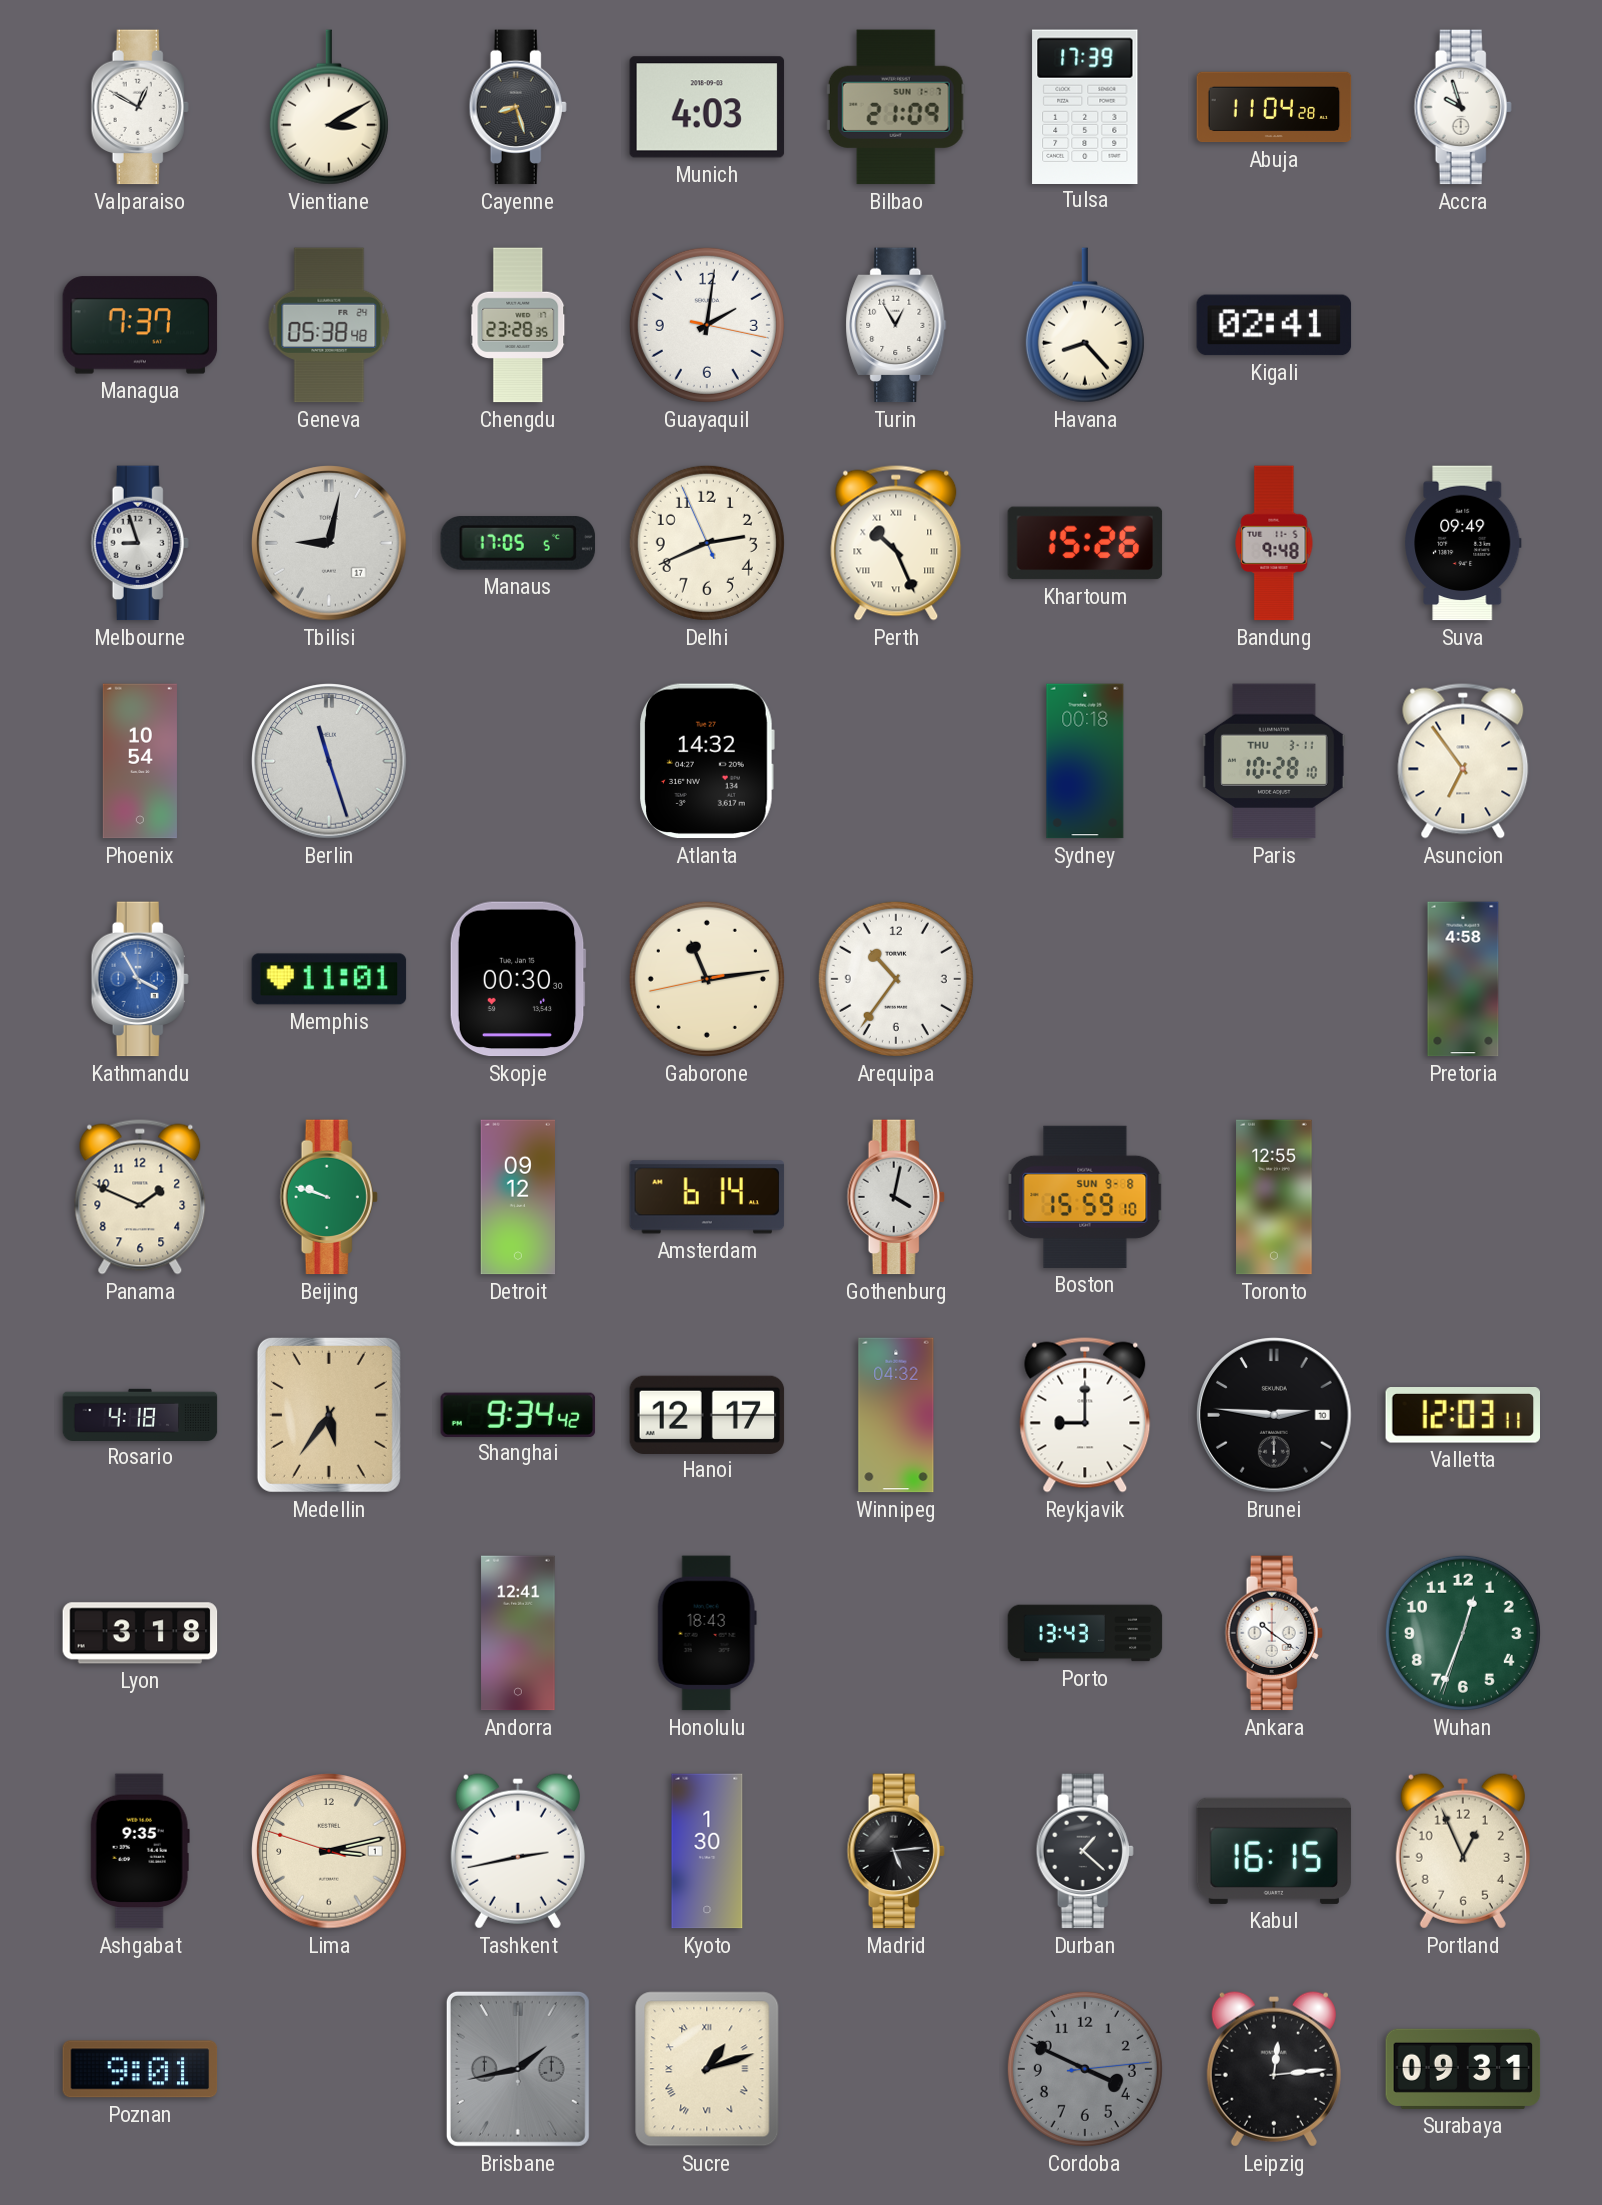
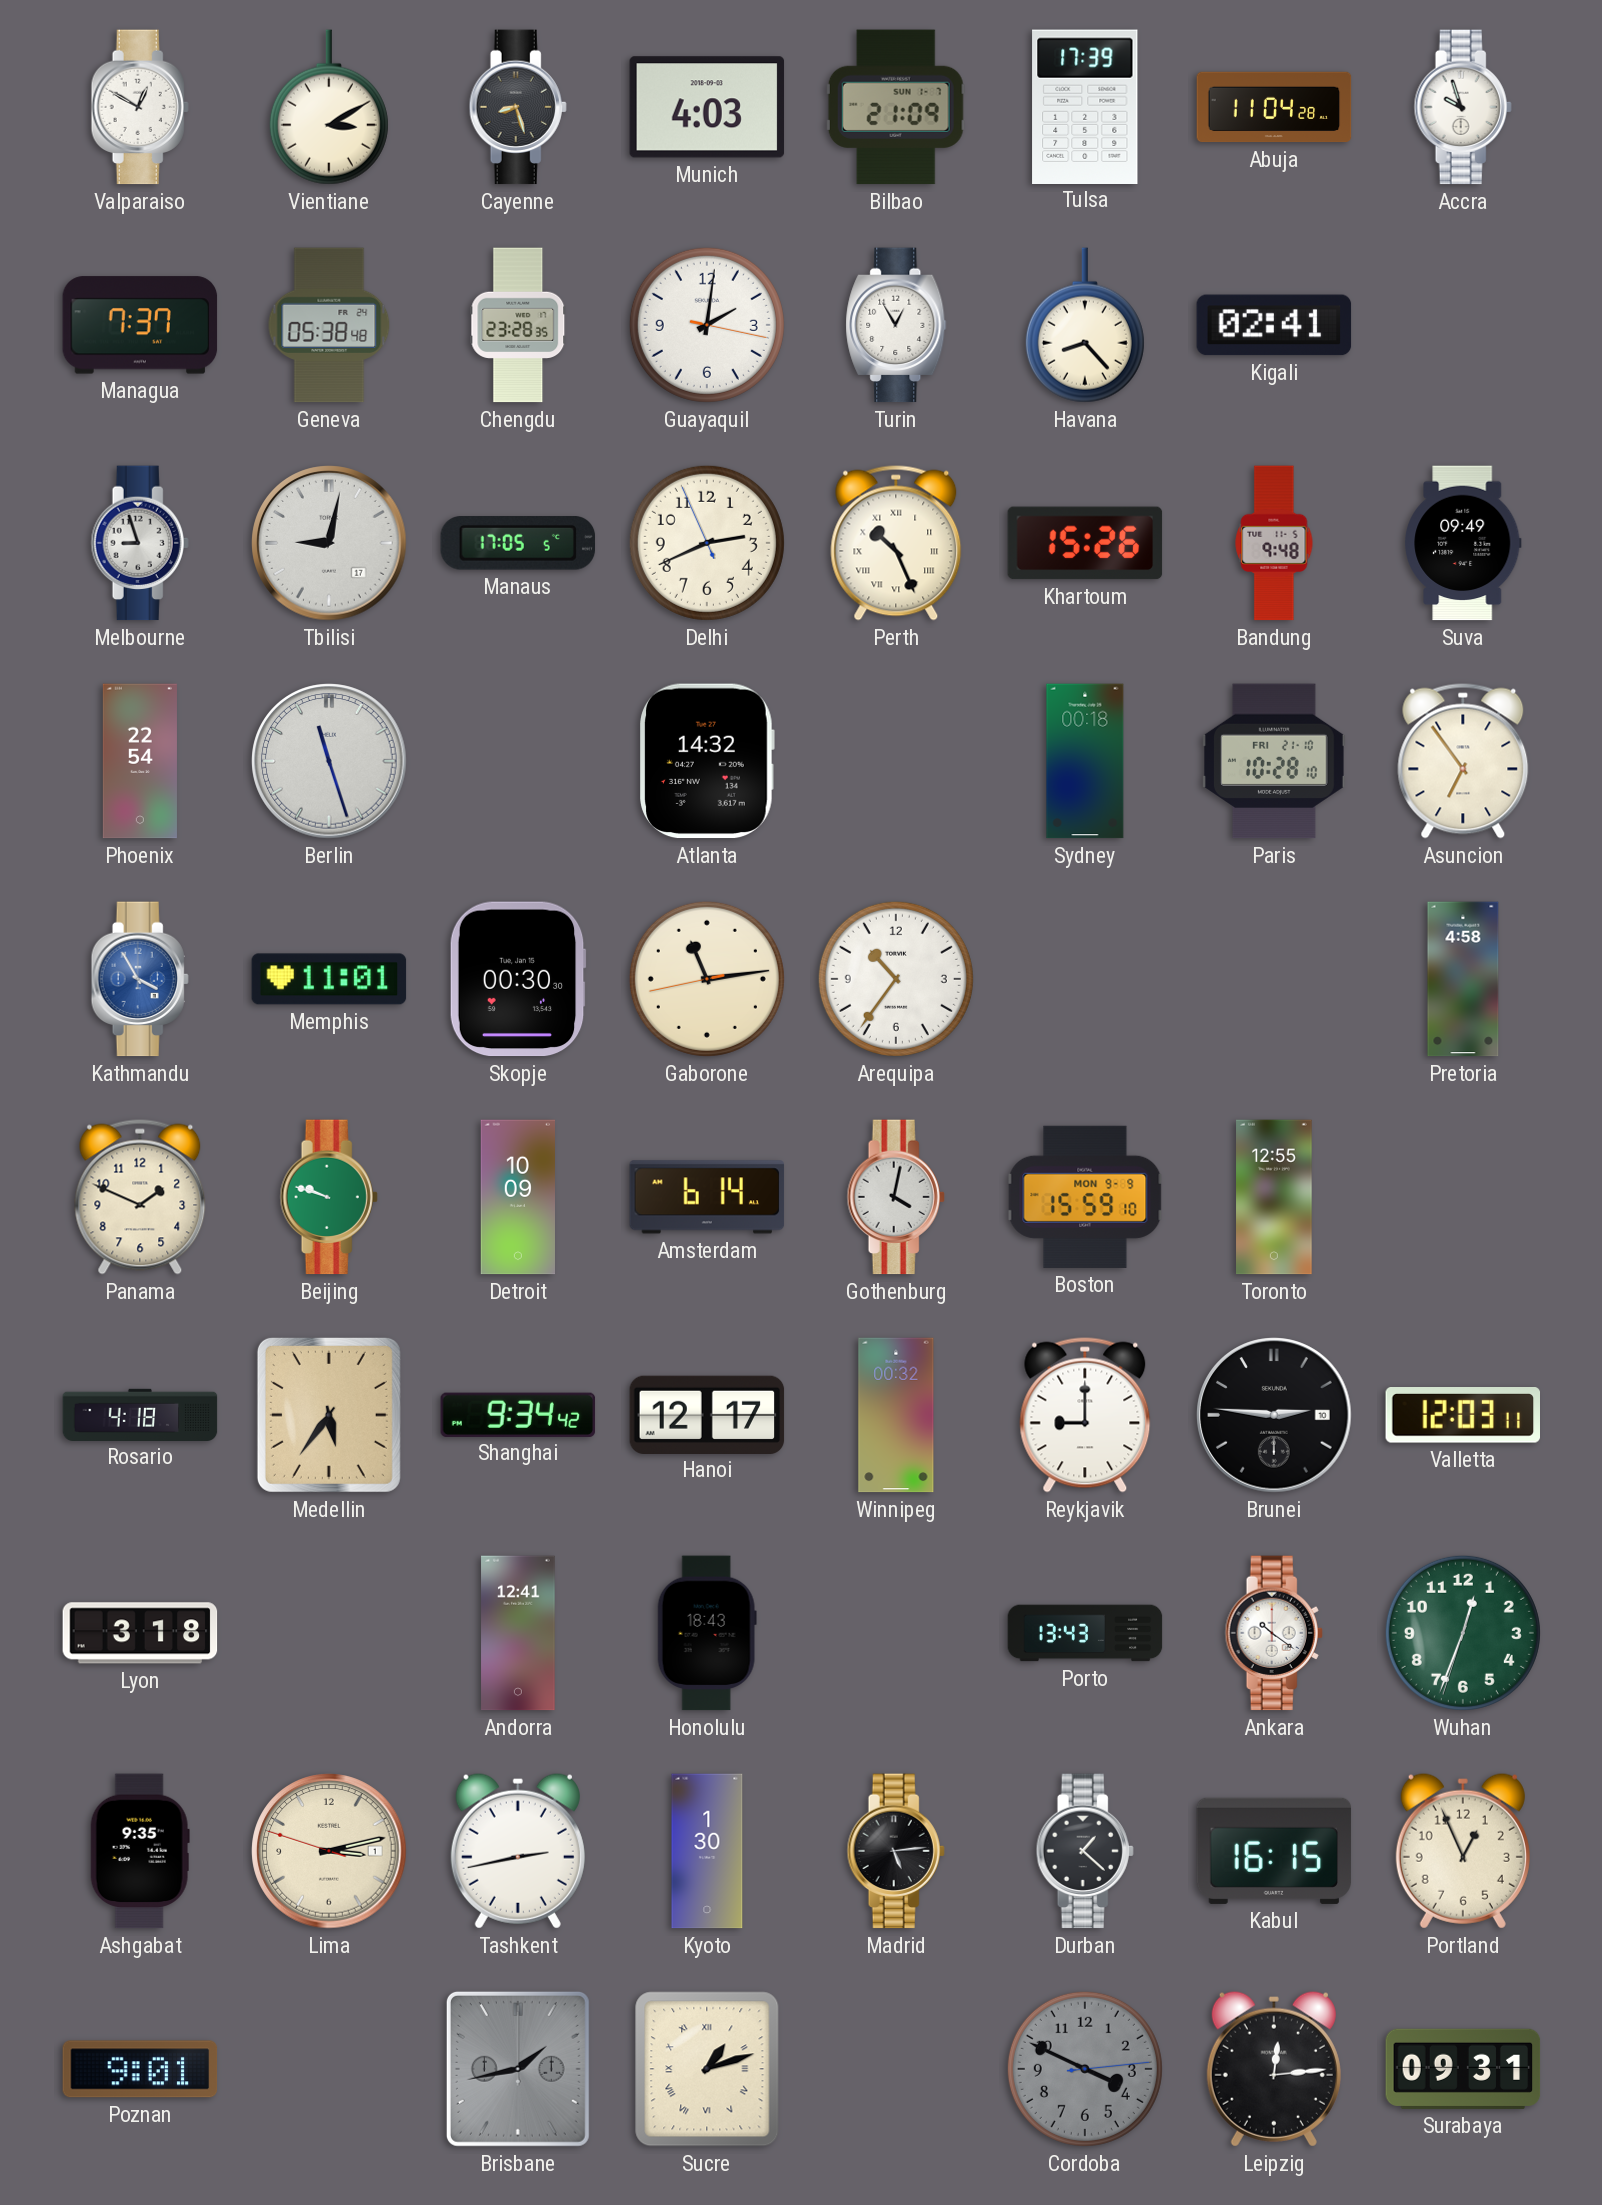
Phoenix: 10:54 -> 22:54
Paris date: THU 3-11 -> FRI 21-10
Detroit: 09:12 -> 10:09
Boston date: SUN 9-8 -> MON 9-9
Winnipeg: 04:32 -> 00:32
